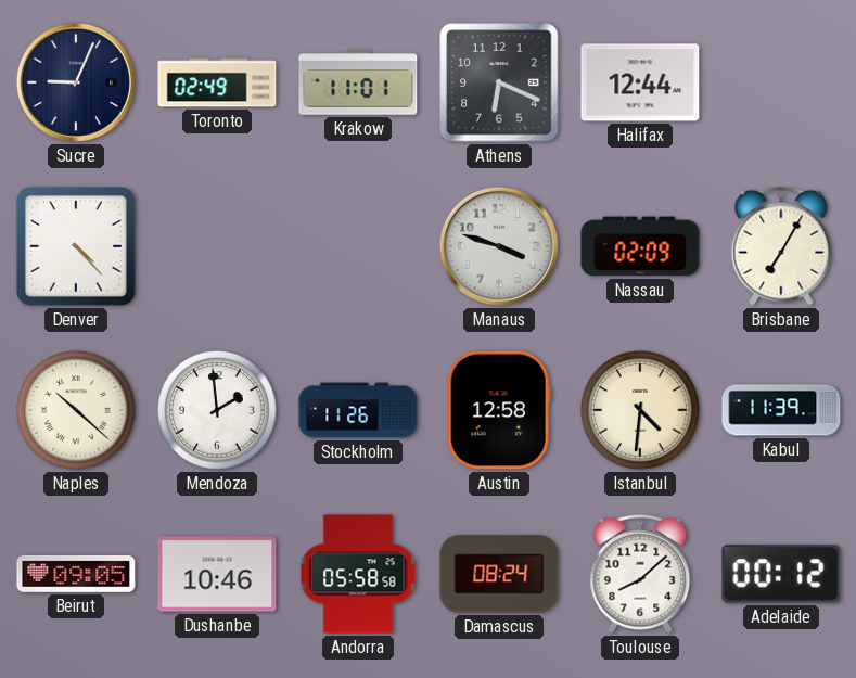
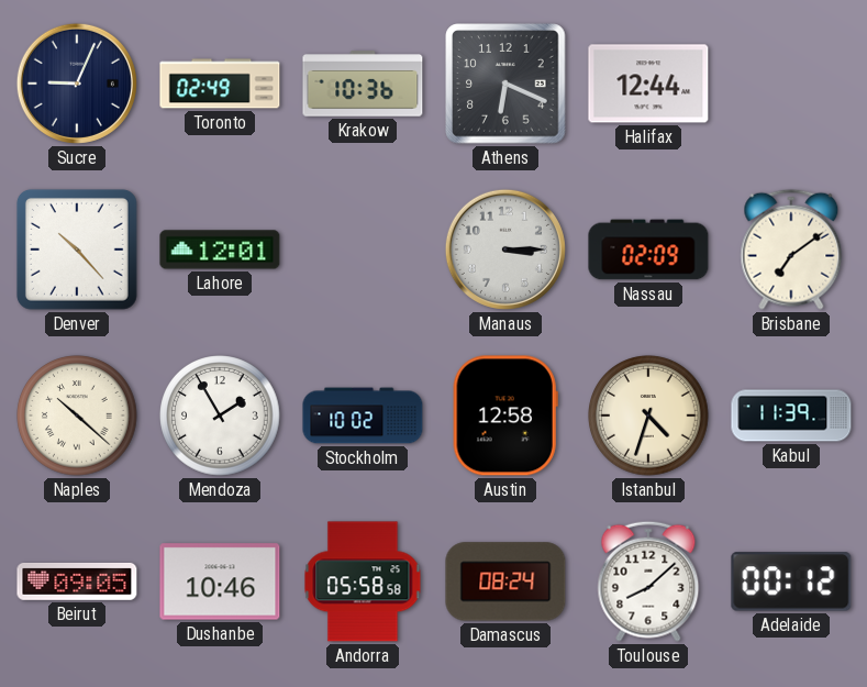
Krakow: 11:01 -> 10:36
Denver: 4:23 -> 10:23
Lahore: none -> 12:01
Manaus: 3:48 -> 3:15
Brisbane: 7:05 -> 7:09
Mendoza: 1:59 -> 1:55
Stockholm: 11:26 -> 10:02
Istanbul: 4:31 -> 4:33
